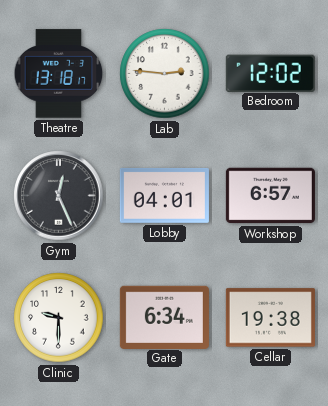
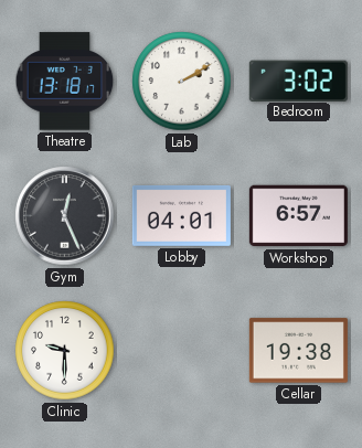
Lab: 2:46 -> 2:10
Bedroom: 12:02 -> 3:02
Gate: 6:34 -> none
